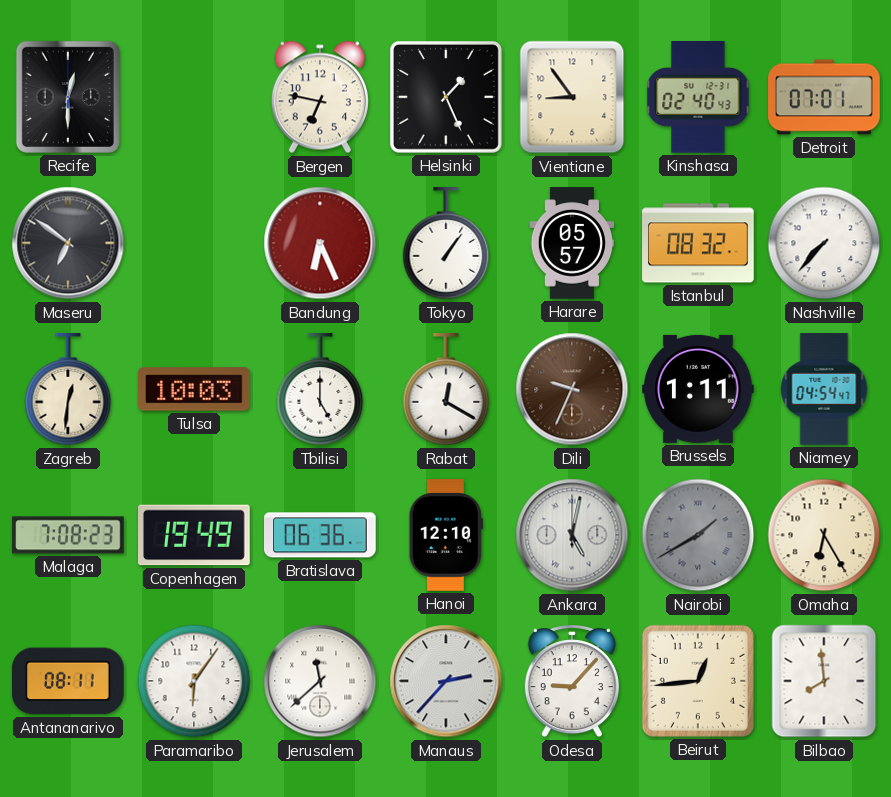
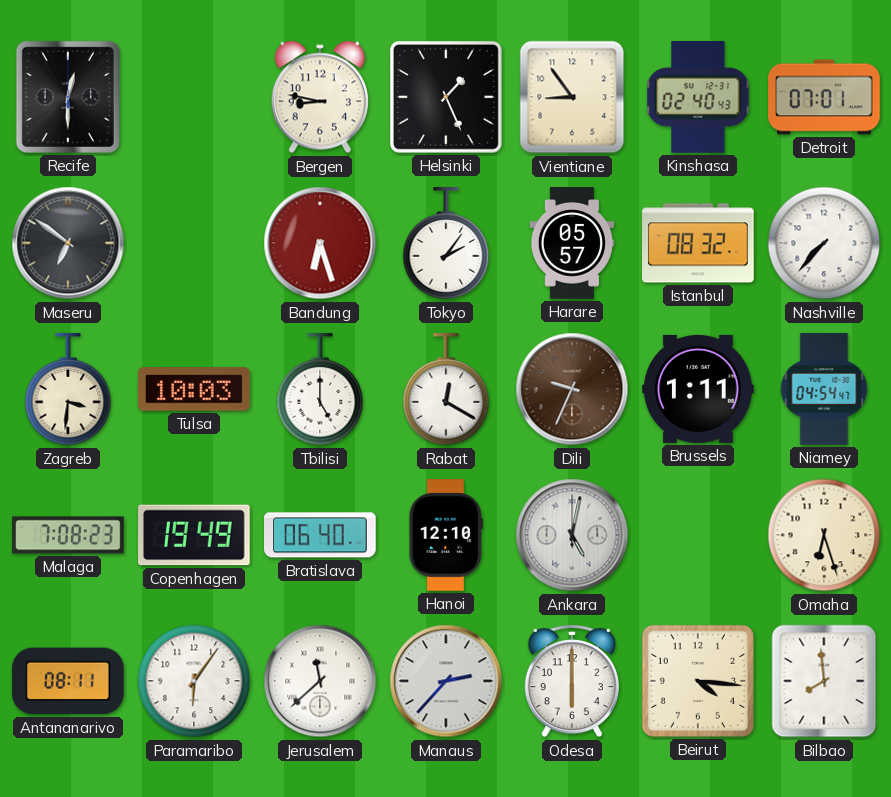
Bergen: 6:47 -> 8:47
Bandung: 6:26 -> 6:27
Tokyo: 1:06 -> 2:06
Zagreb: 12:31 -> 3:31
Bratislava: 06:36 -> 06:40
Nairobi: 1:40 -> none
Omaha: 6:25 -> 6:27
Odesa: 9:07 -> 6:00
Beirut: 12:44 -> 4:16
